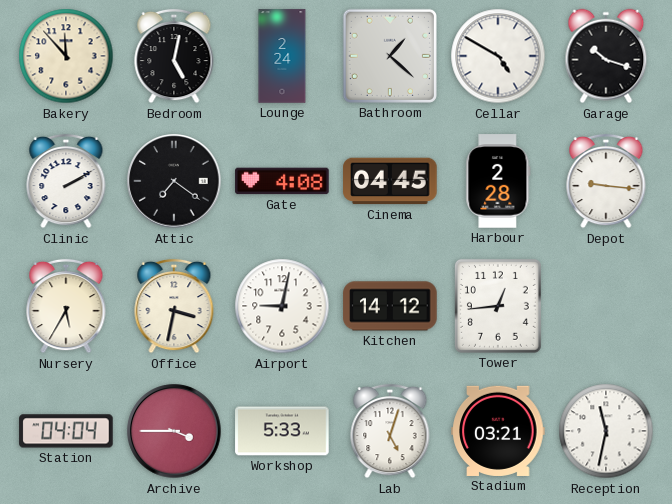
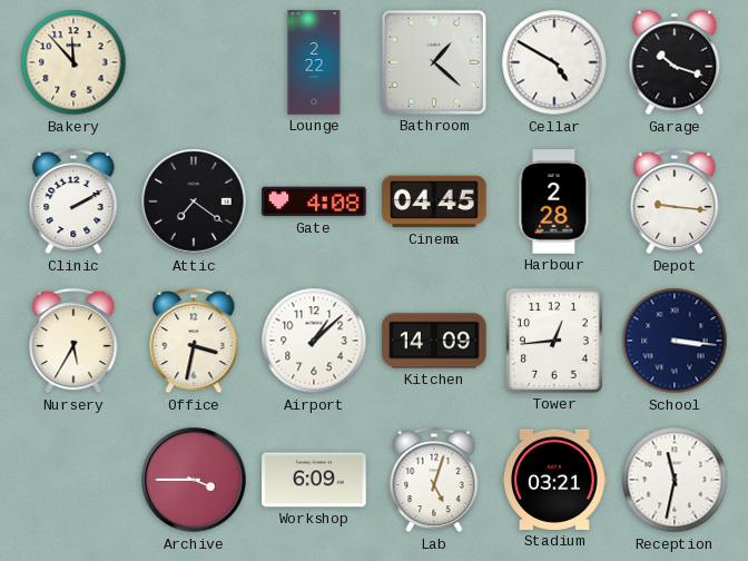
Bedroom: 5:02 -> none
Lounge: 2:24 -> 2:22
Airport: 9:02 -> 1:08
Kitchen: 14:12 -> 14:09
School: none -> 3:16
Station: 04:04 -> none
Workshop: 5:33 -> 6:09
